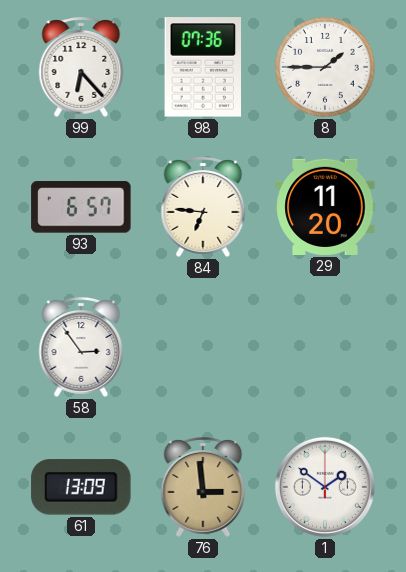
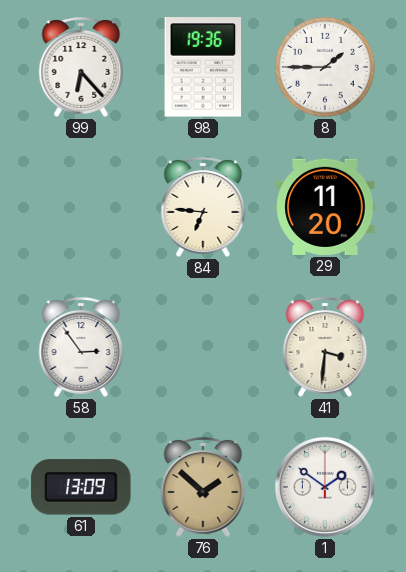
98: 07:36 -> 19:36
93: 6:57 -> none
41: none -> 3:31
76: 2:59 -> 1:52
